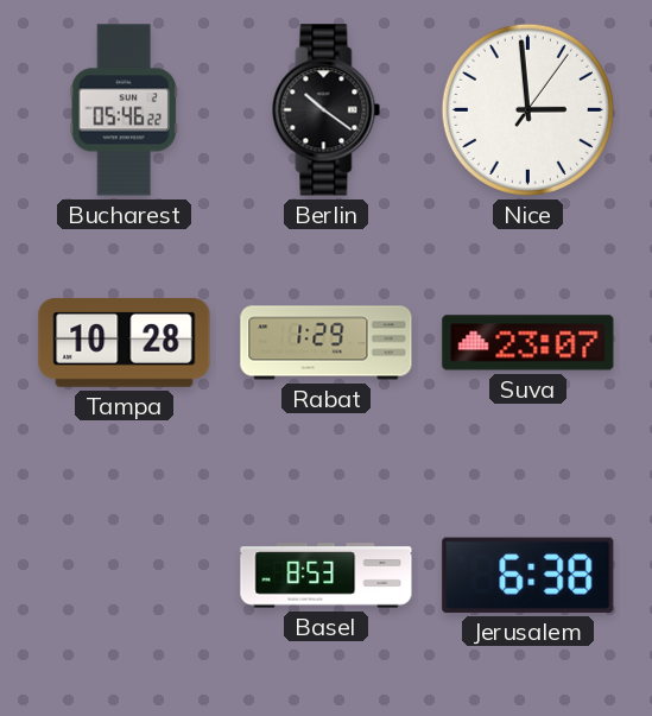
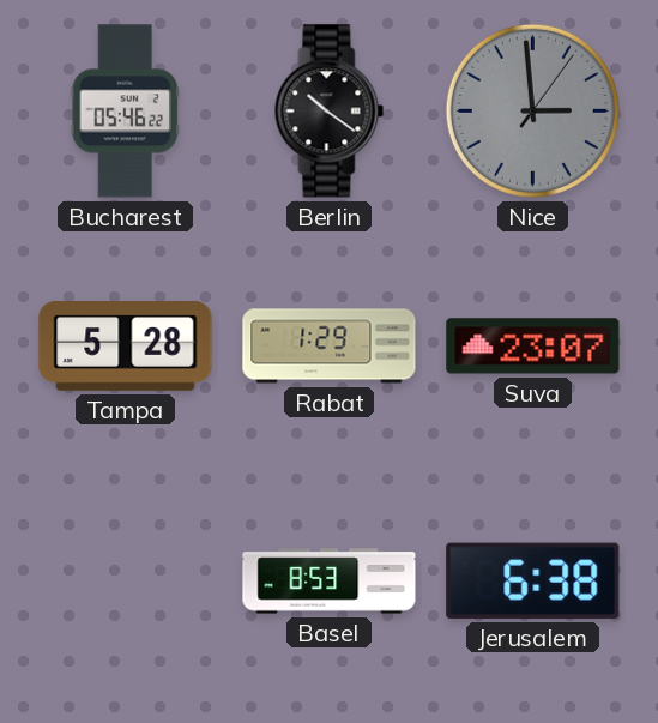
Nice dial: white -> grey
Tampa: 10:28 -> 5:28
